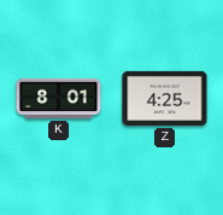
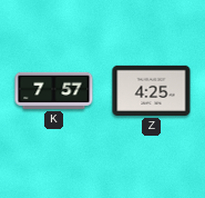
K: 8:01 -> 7:57
